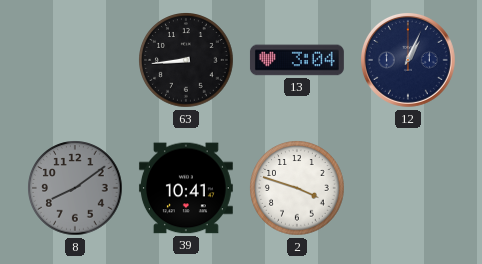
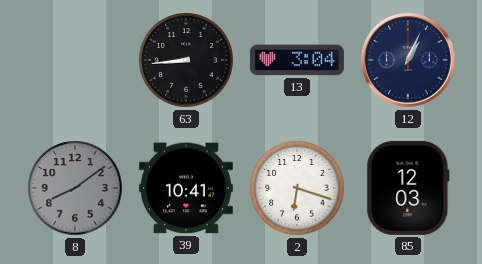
2: 3:48 -> 6:18
85: none -> 12:03
